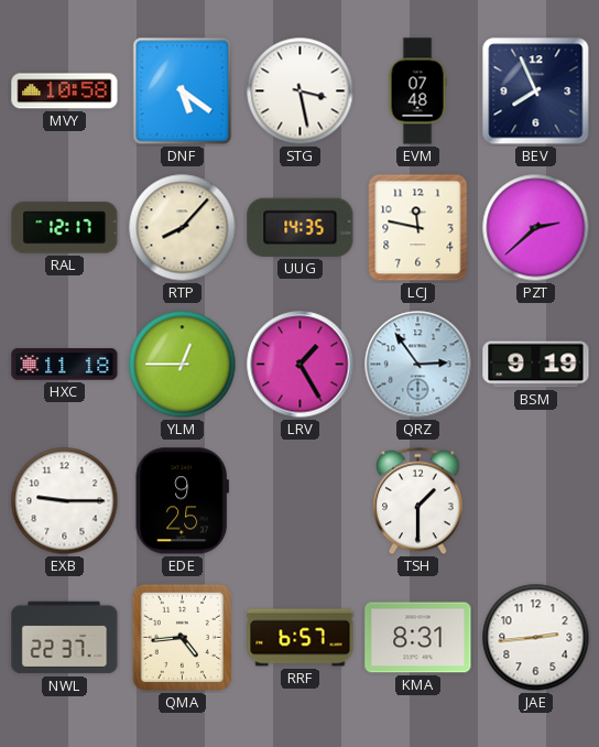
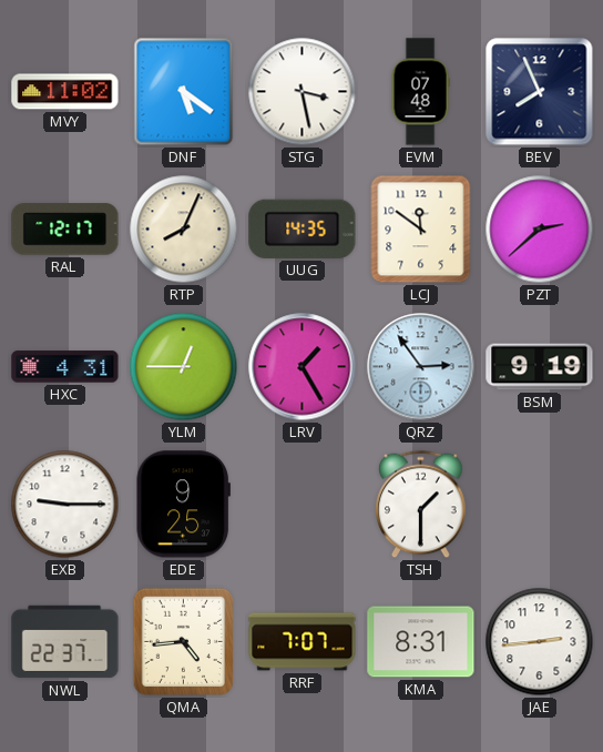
MVY: 10:58 -> 11:02
RTP: 8:07 -> 8:04
LCJ: 11:47 -> 11:51
HXC: 11:18 -> 4:31
RRF: 6:57 -> 7:07
